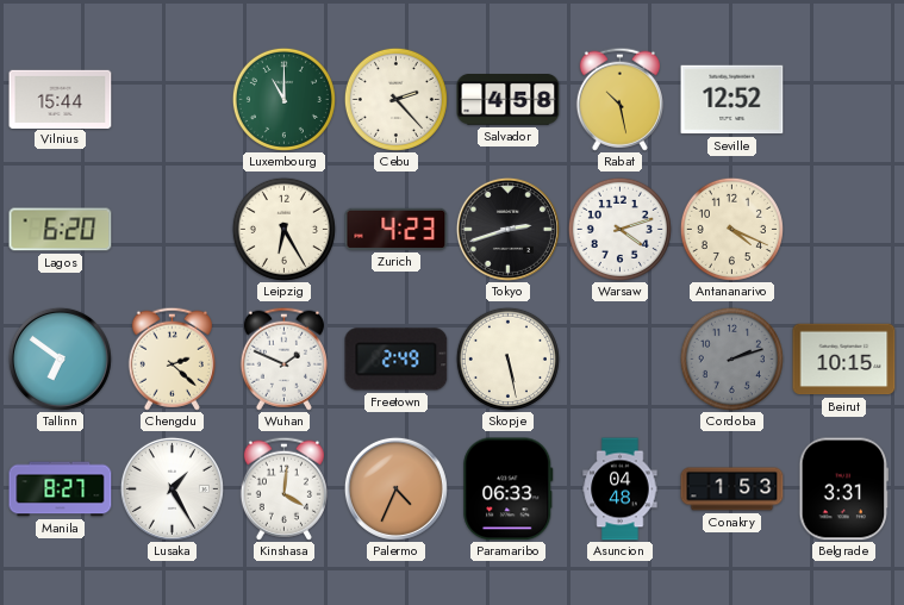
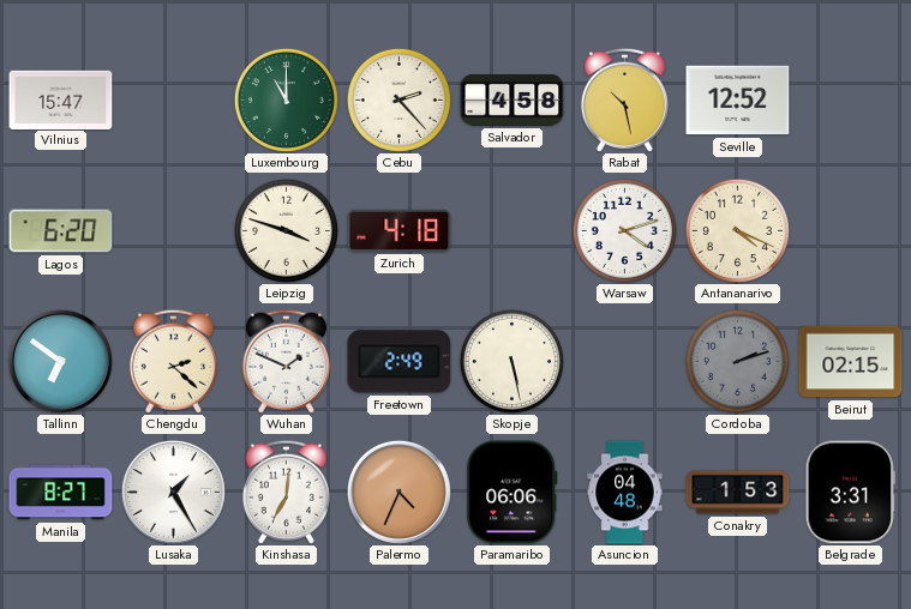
Vilnius: 15:44 -> 15:47
Leipzig: 6:25 -> 3:48
Zurich: 4:23 -> 4:18
Tokyo: 2:42 -> none
Beirut: 10:15 -> 02:15
Kinshasa: 4:01 -> 7:01
Paramaribo: 06:33 -> 06:06
